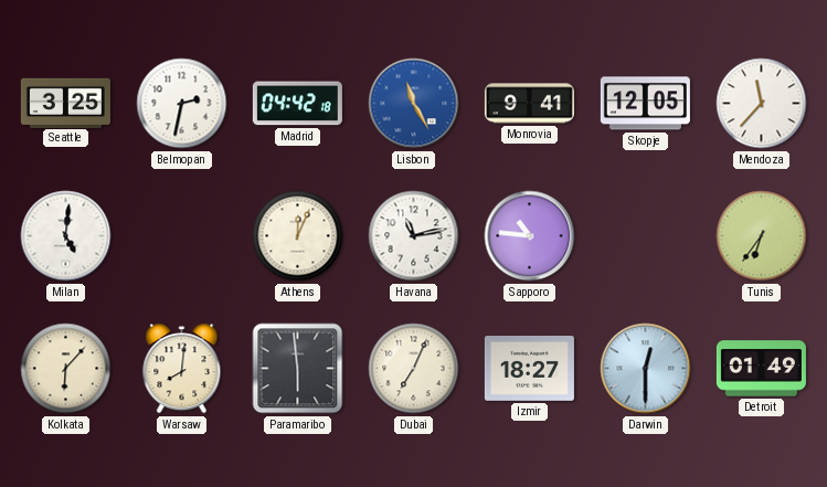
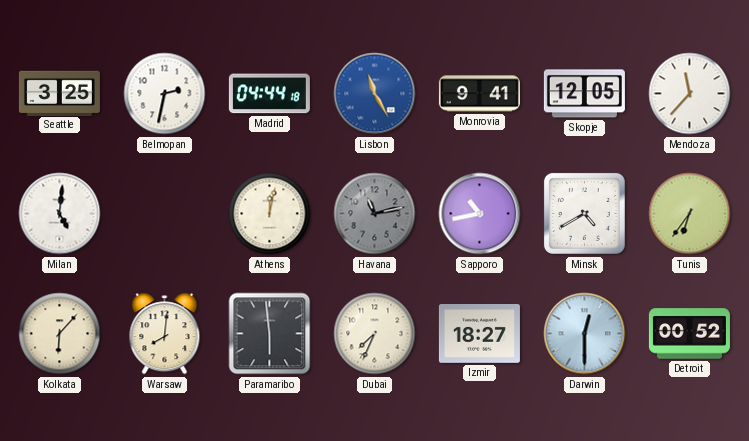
Madrid: 04:42 -> 04:44
Athens: 12:04 -> 12:02
Havana dial: white -> grey
Sapporo: 10:46 -> 10:43
Minsk: none -> 4:40
Dubai: 7:04 -> 7:34
Detroit: 01:49 -> 00:52
